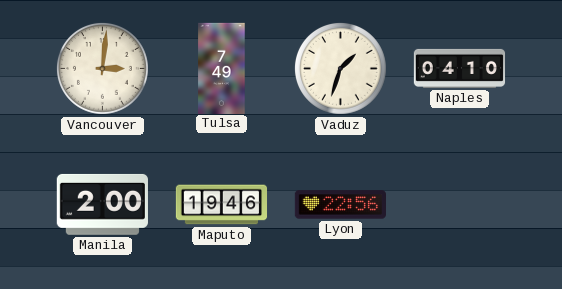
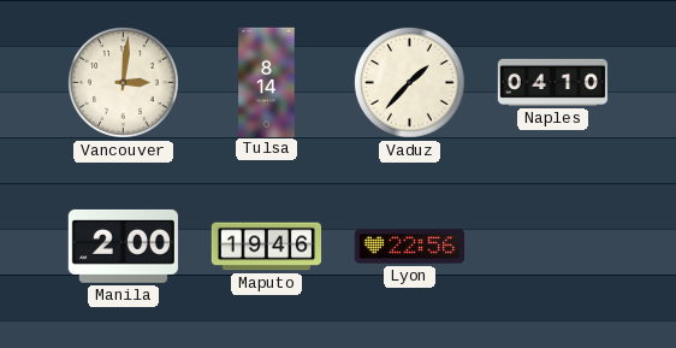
Tulsa: 7:49 -> 8:14
Vaduz: 1:33 -> 1:37
